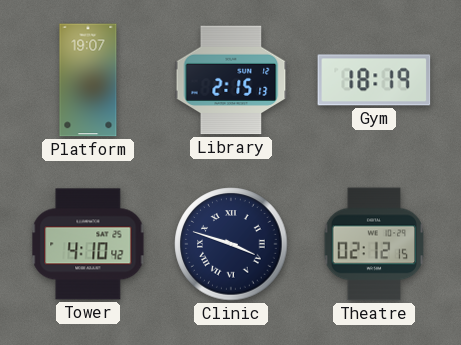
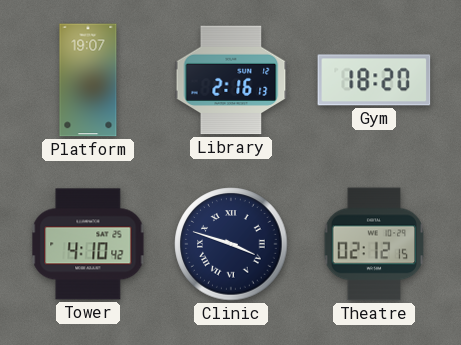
Library: 2:15 -> 2:16
Gym: 18:19 -> 18:20
